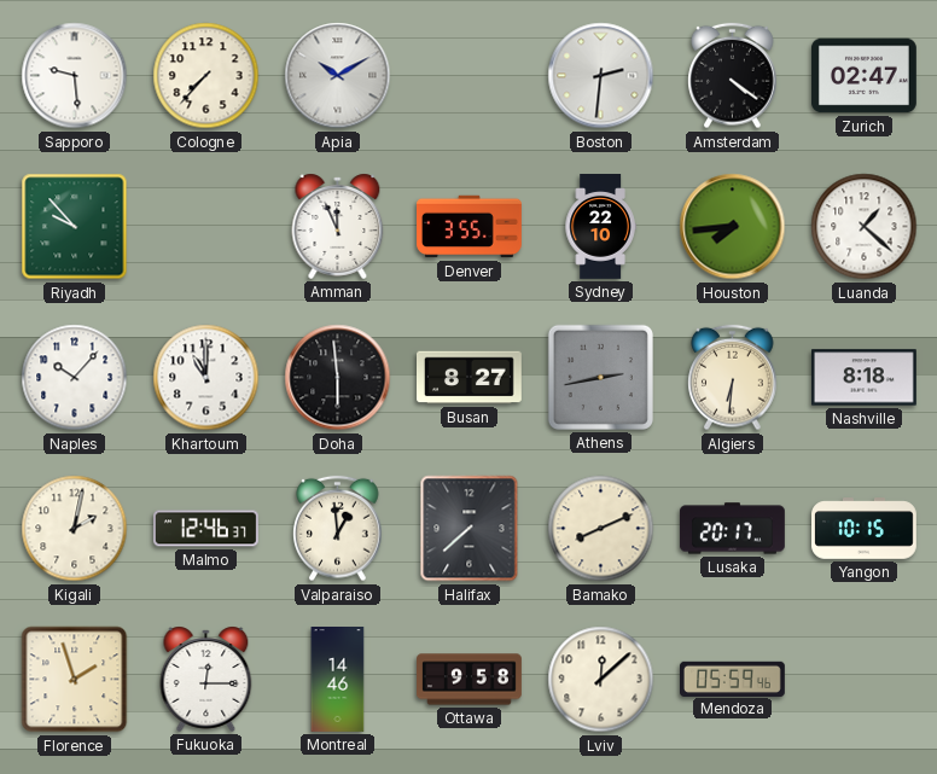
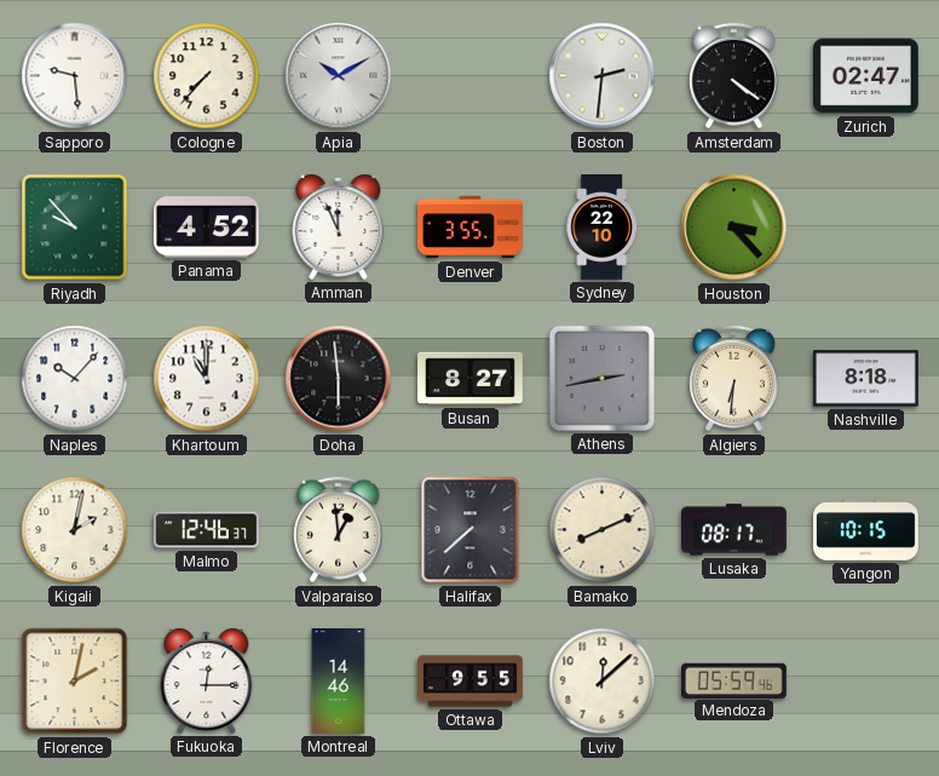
Panama: none -> 4:52
Houston: 7:44 -> 3:23
Luanda: 1:22 -> none
Lusaka: 20:17 -> 08:17
Florence: 1:57 -> 2:02
Ottawa: 9:58 -> 9:55
